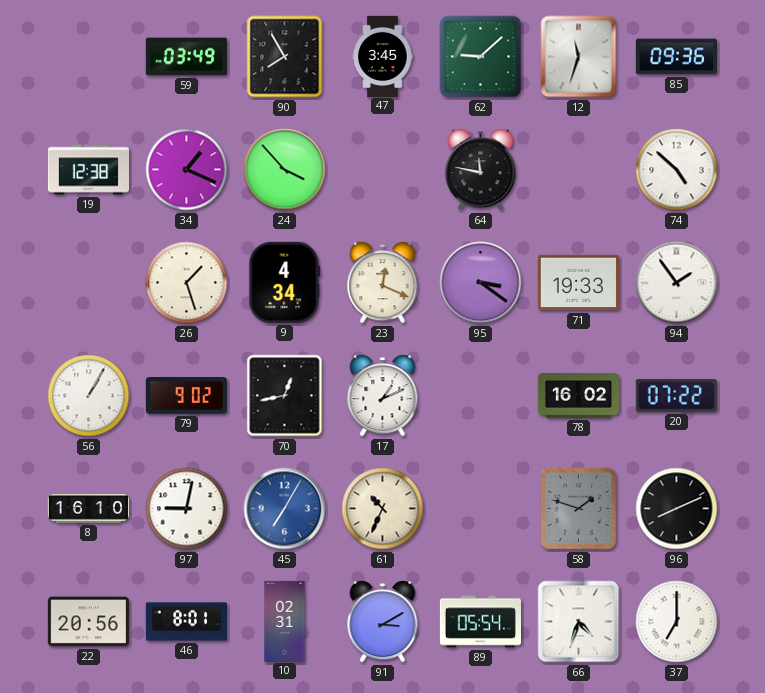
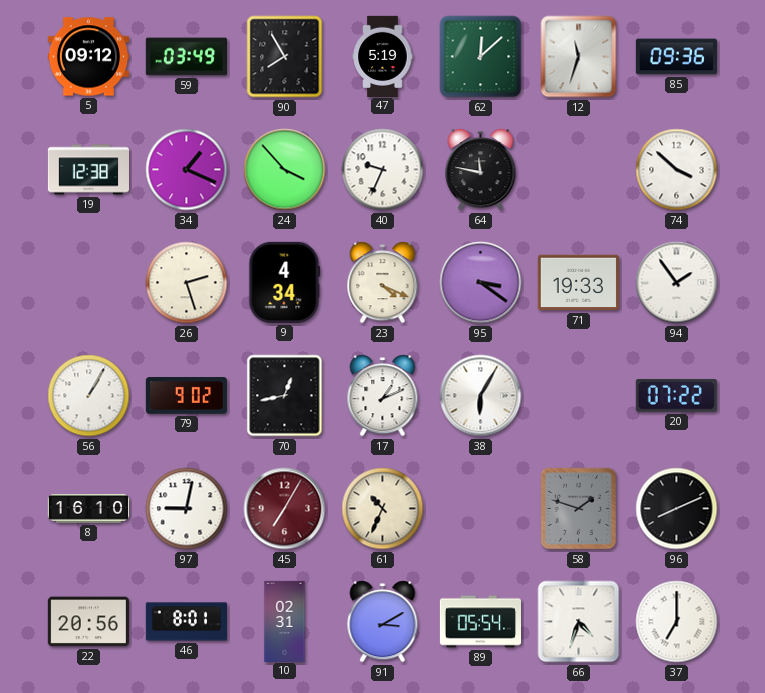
5: none -> 09:12
47: 3:45 -> 5:19
62: 9:08 -> 12:08
40: none -> 9:34
74: 4:52 -> 3:52
26: 1:27 -> 2:27
23: 12:19 -> 4:19
38: none -> 6:05
78: 16:02 -> none
45 dial: blue -> burgundy
